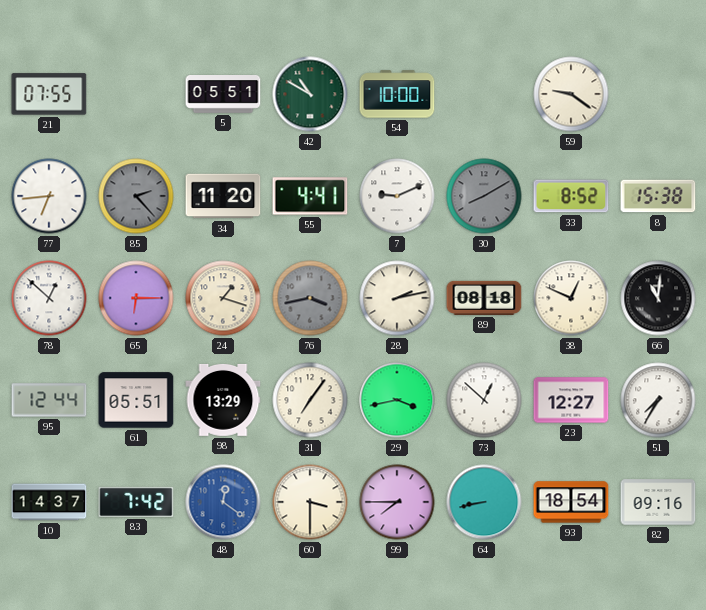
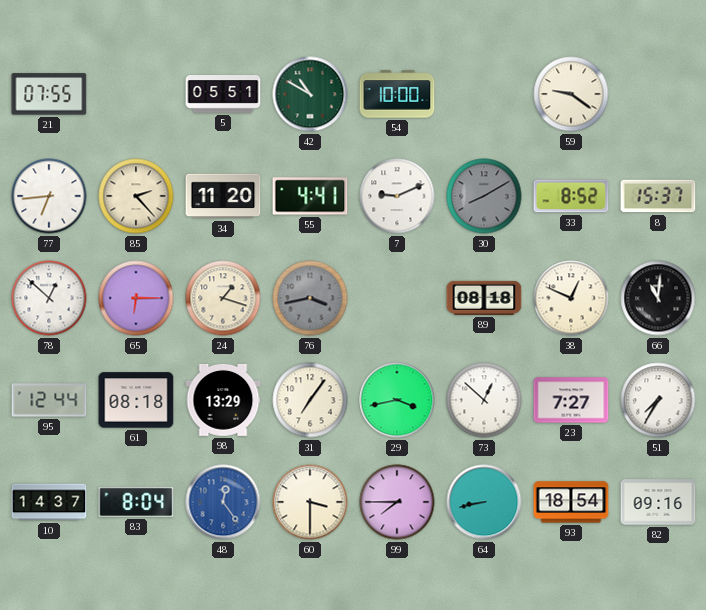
85 dial: grey -> cream
8: 15:38 -> 15:37
28: 2:13 -> none
61: 05:51 -> 08:18
23: 12:27 -> 7:27
83: 7:42 -> 8:04
48: 12:21 -> 12:24
